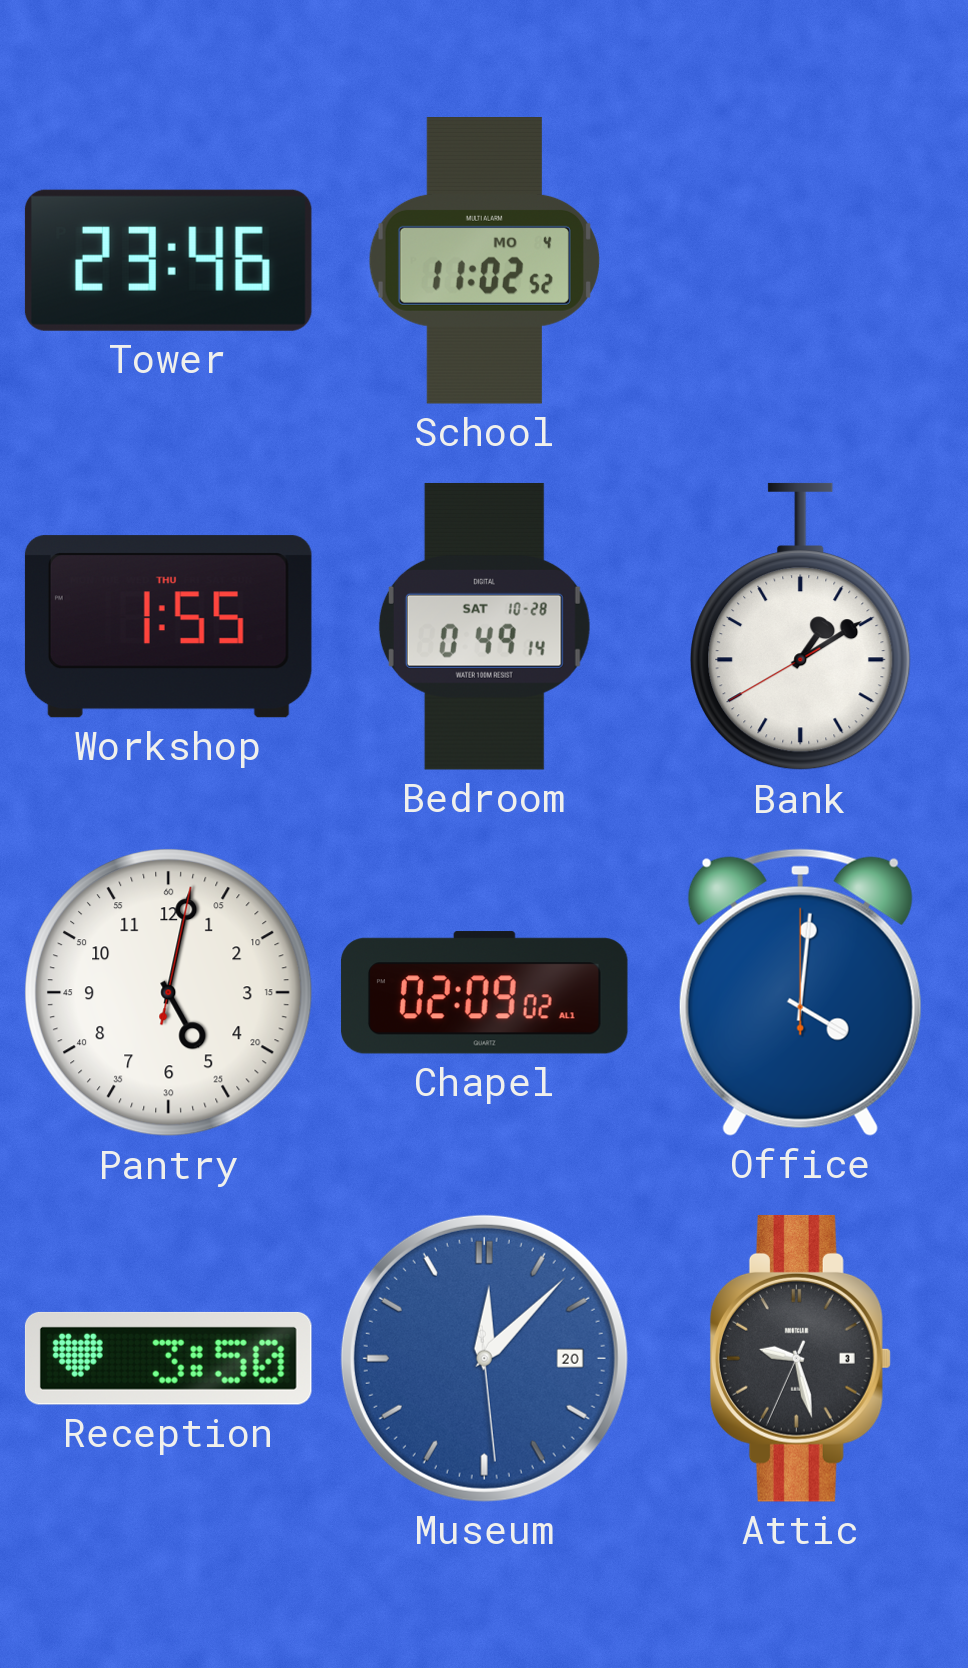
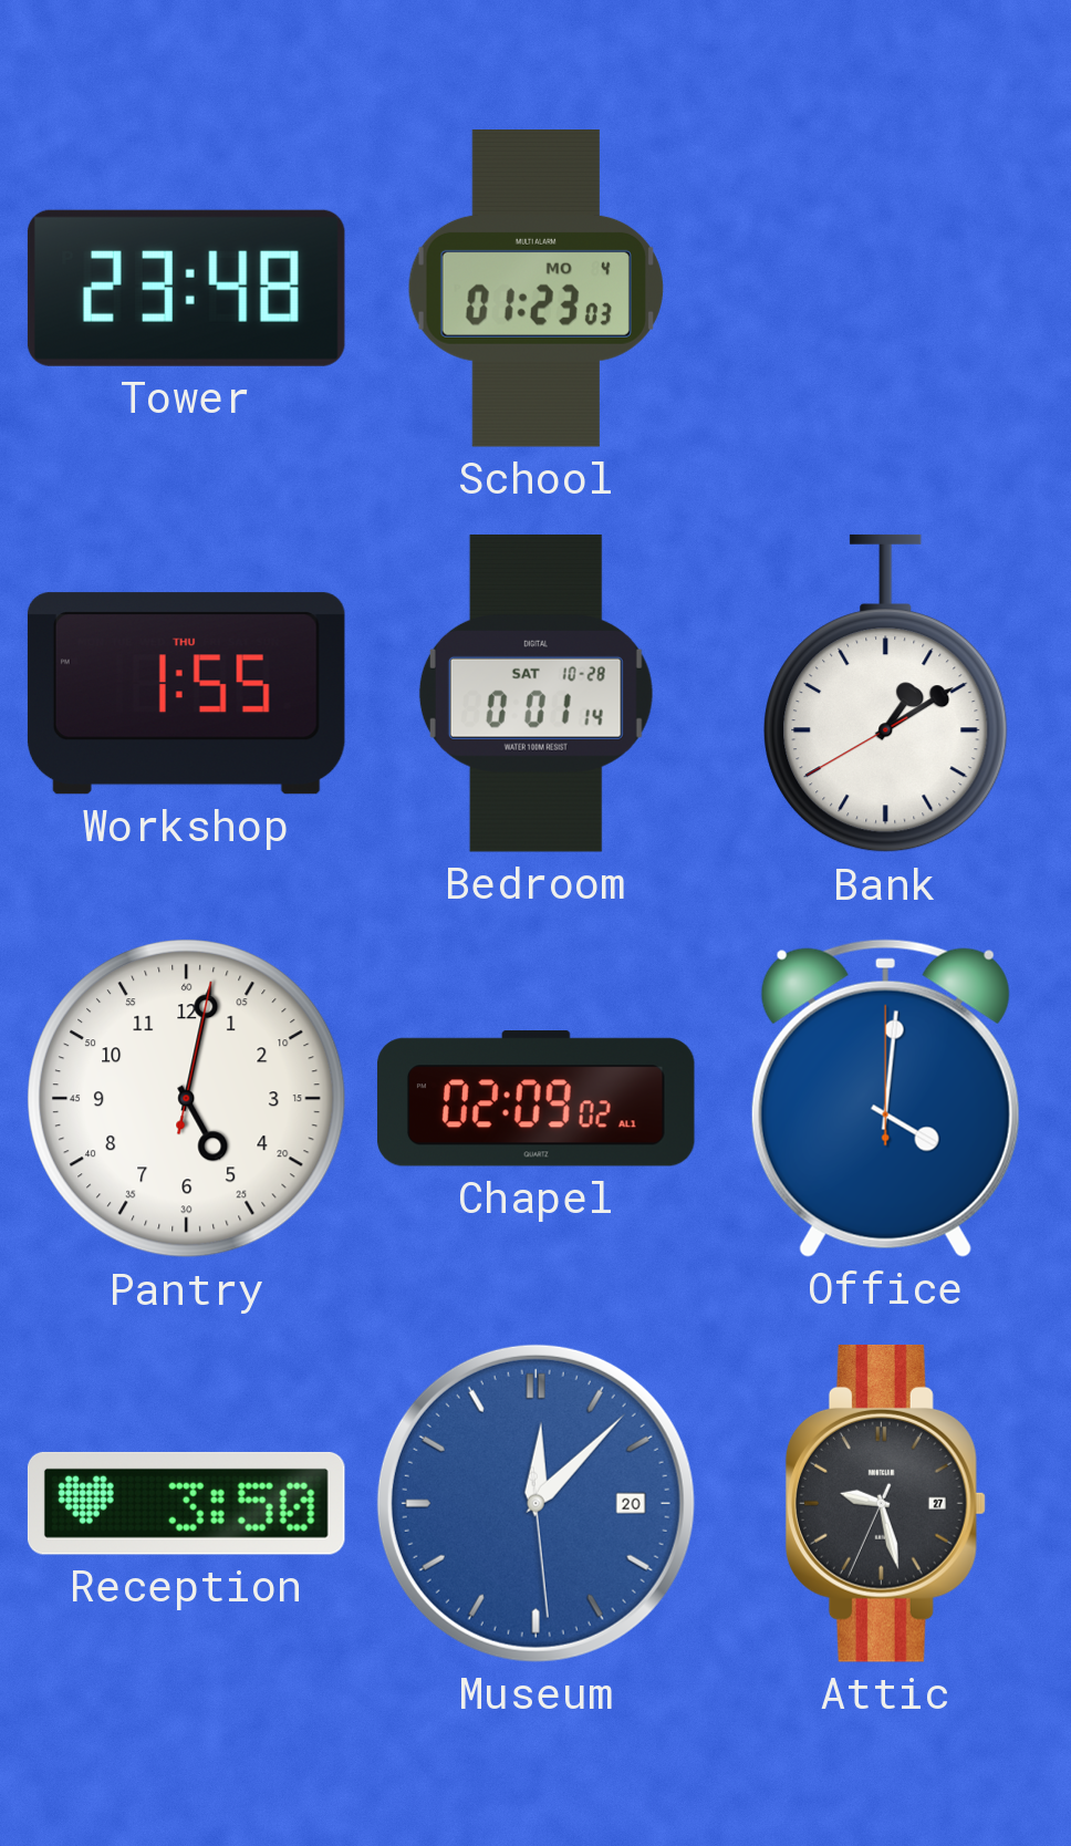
Tower: 23:46 -> 23:48
School: 11:02 -> 01:23
Bedroom: 0:49 -> 0:01
Attic date: 3 -> 27
